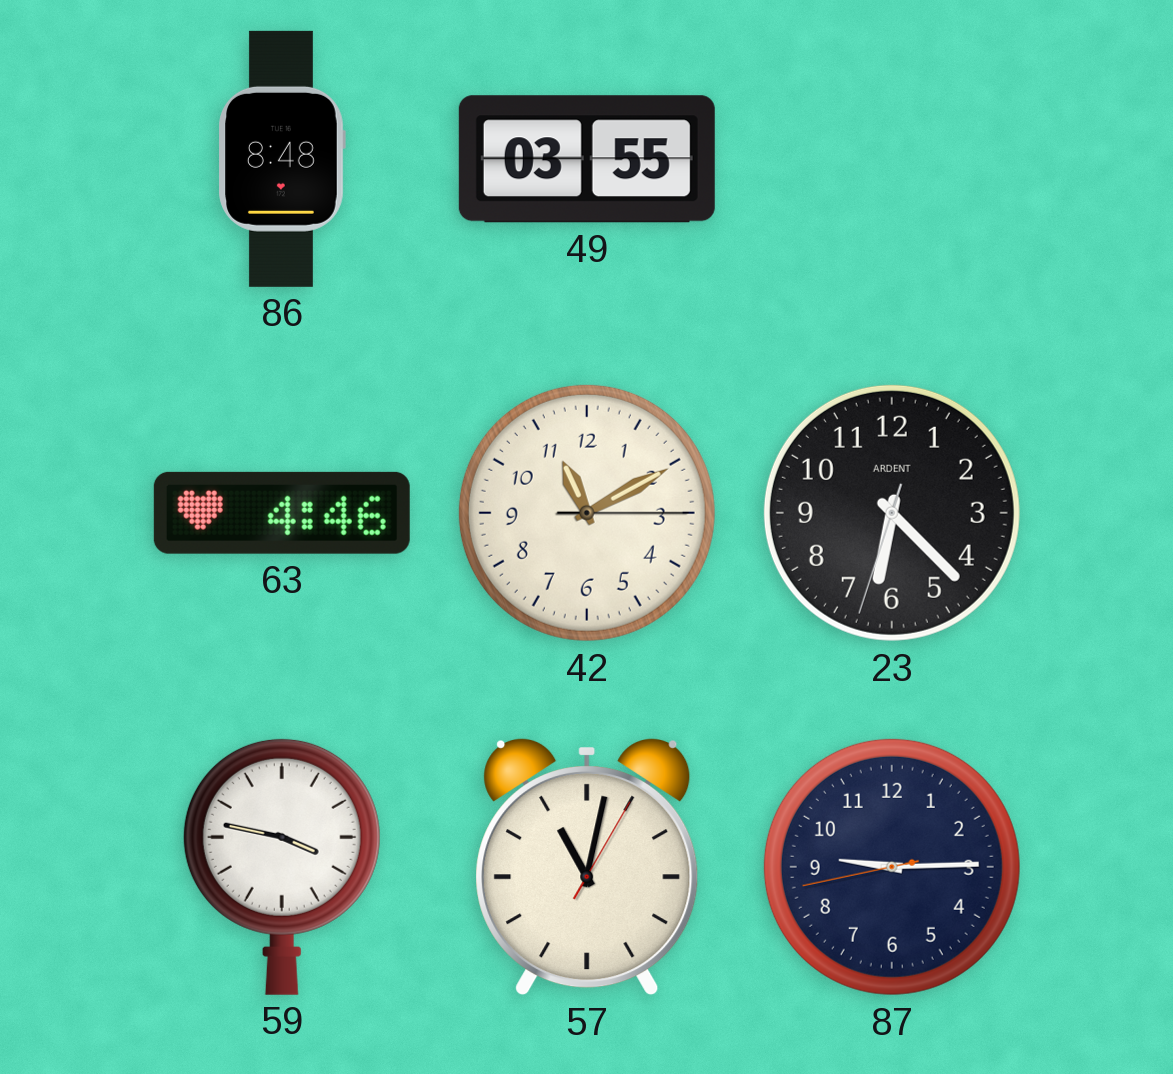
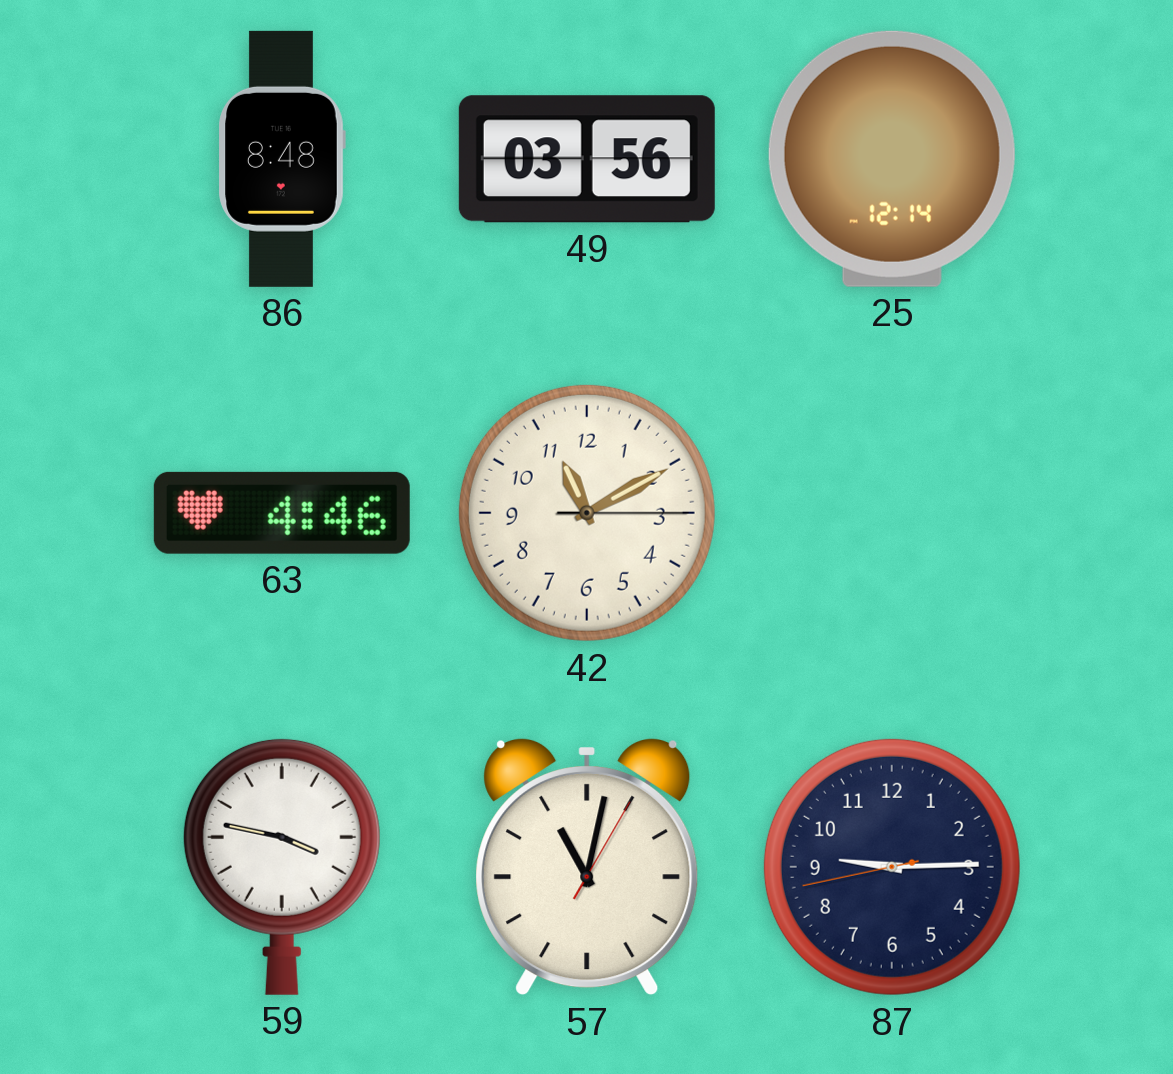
49: 03:55 -> 03:56
25: none -> 12:14
23: 6:22 -> none
